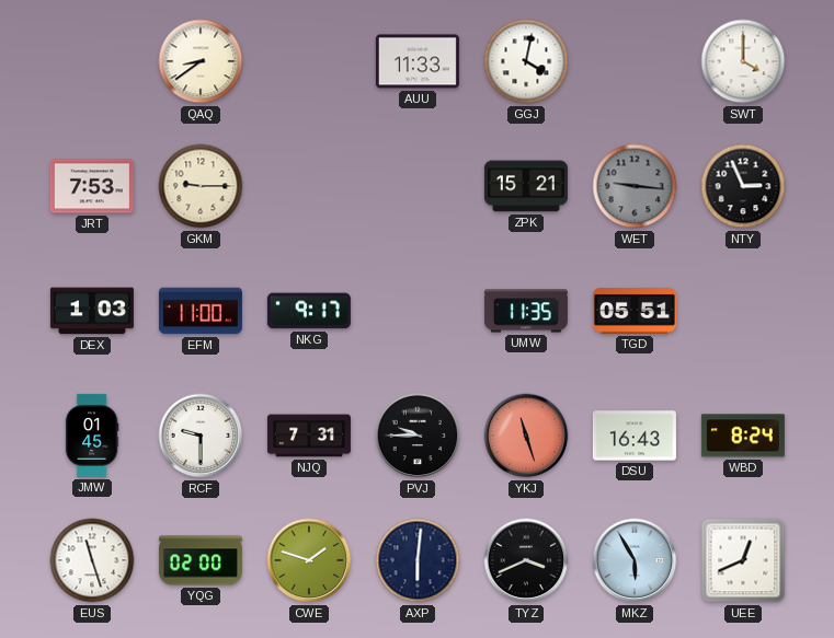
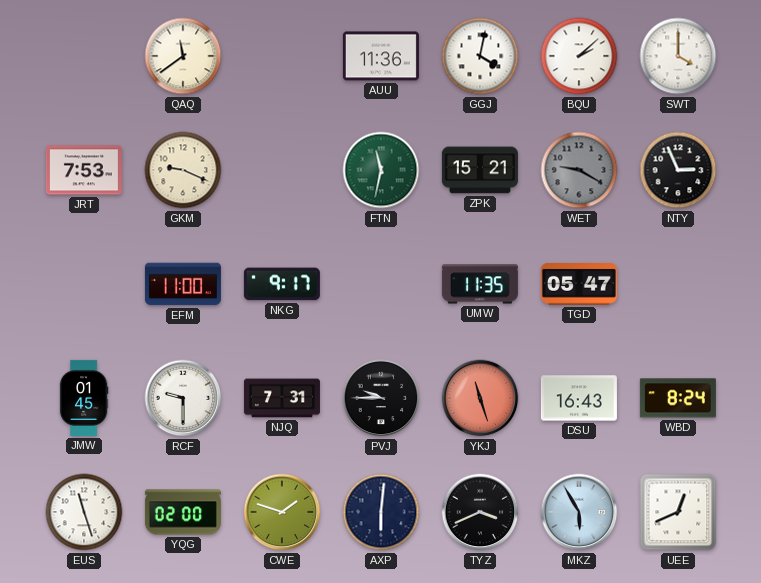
QAQ: 8:39 -> 11:39
AUU: 11:33 -> 11:36
BQU: none -> 2:08
GKM: 9:15 -> 9:19
FTN: none -> 11:32
WET: 9:16 -> 9:20
DEX: 1:03 -> none
TGD: 05:51 -> 05:47
